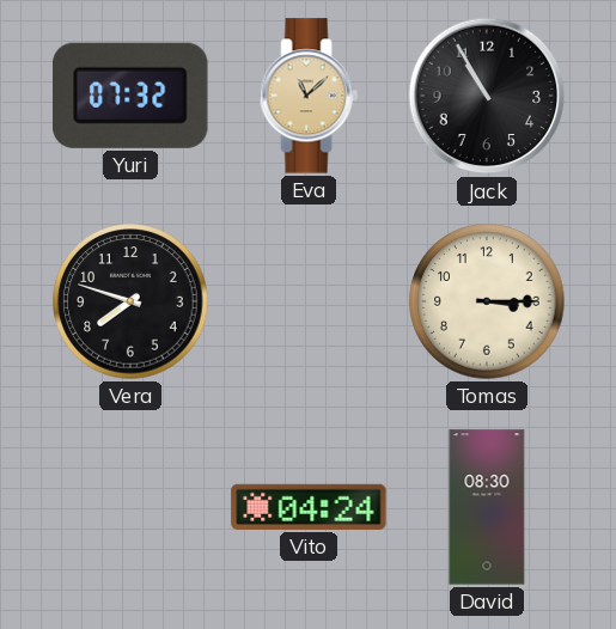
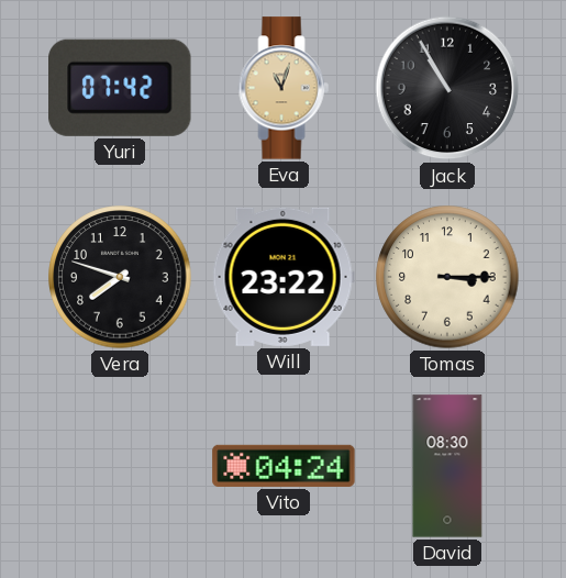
Yuri: 07:32 -> 07:42
Eva: 11:08 -> 11:03
Will: none -> 23:22
